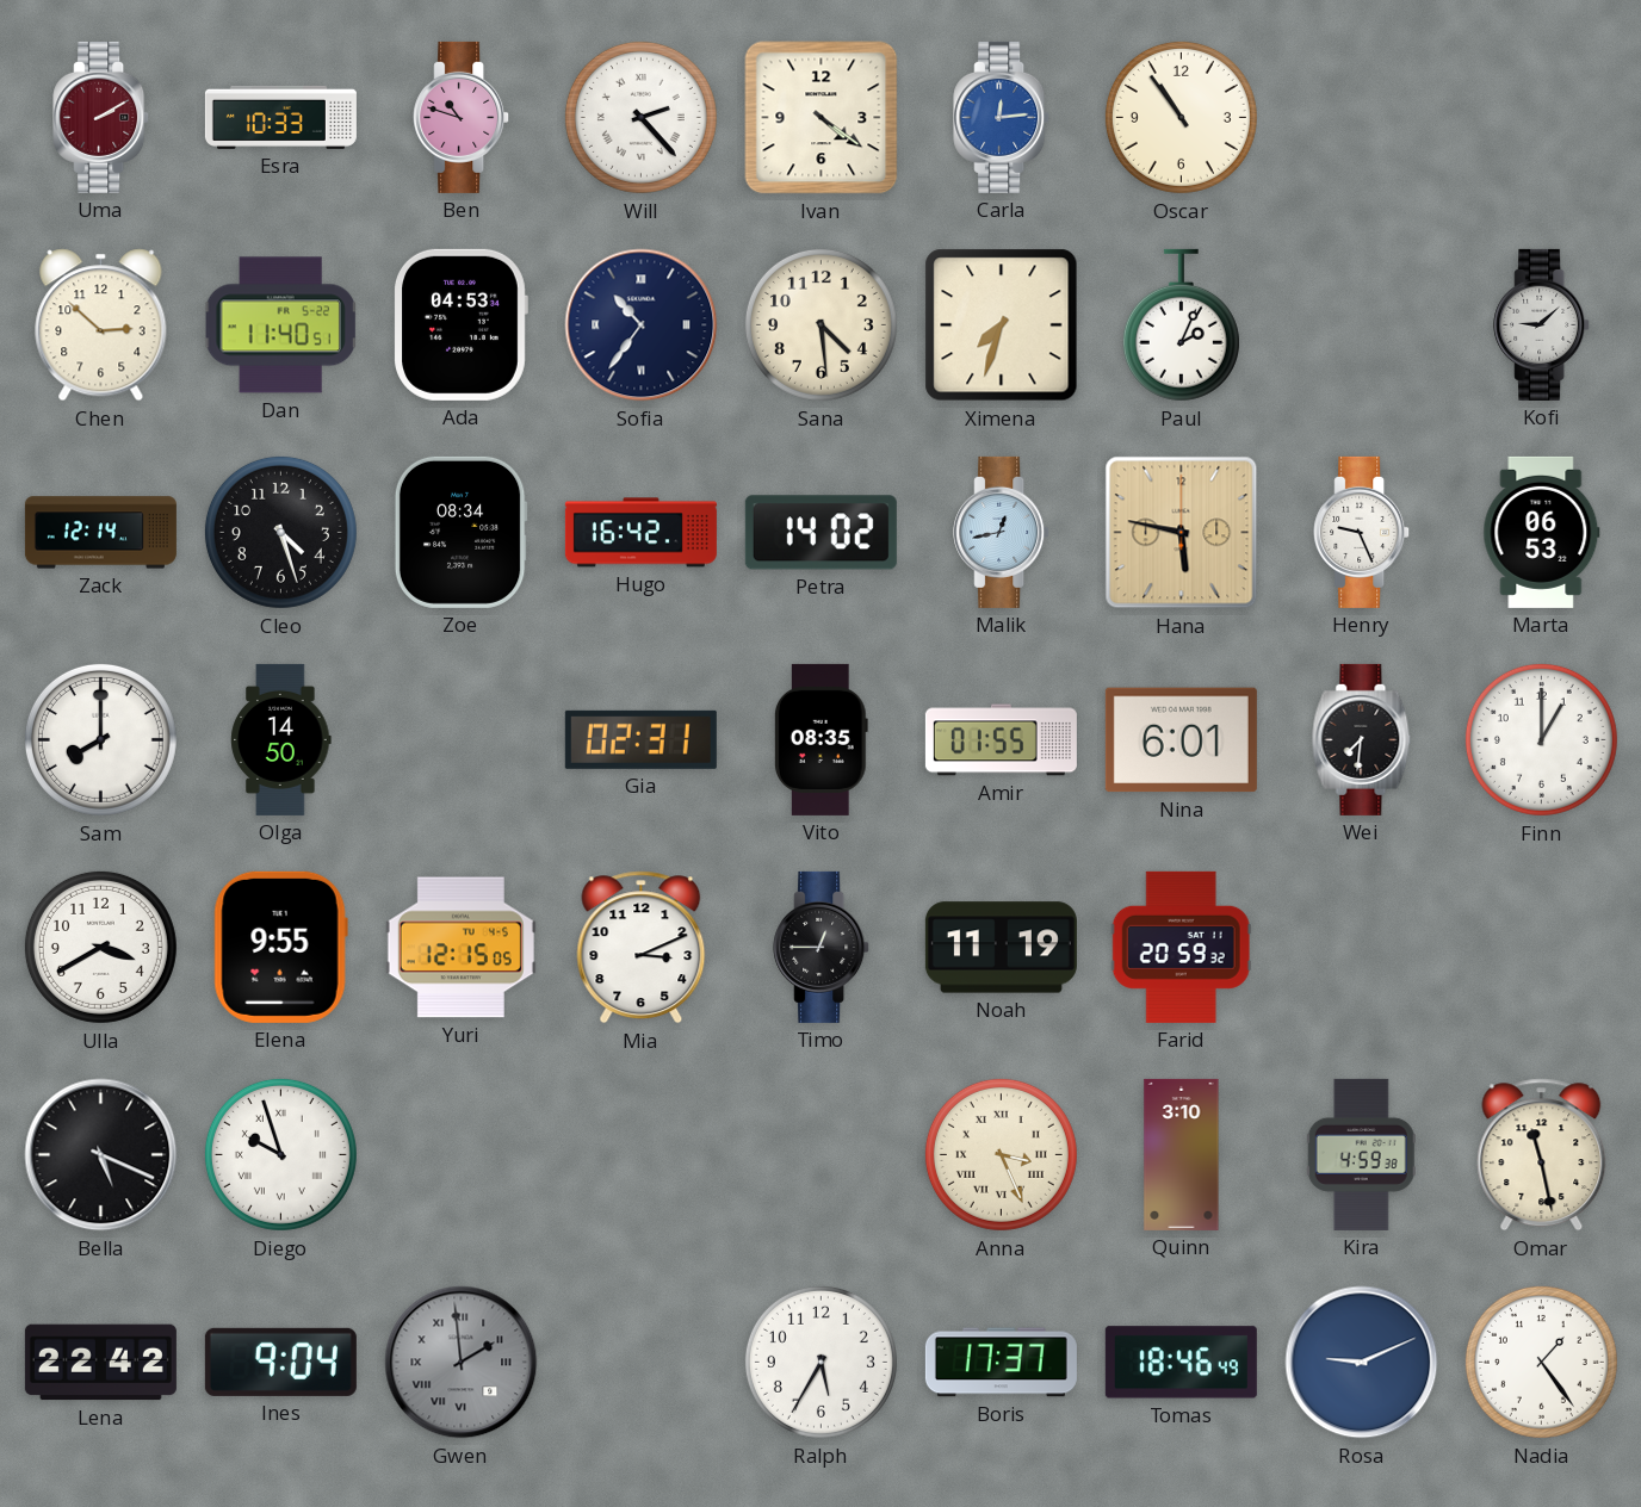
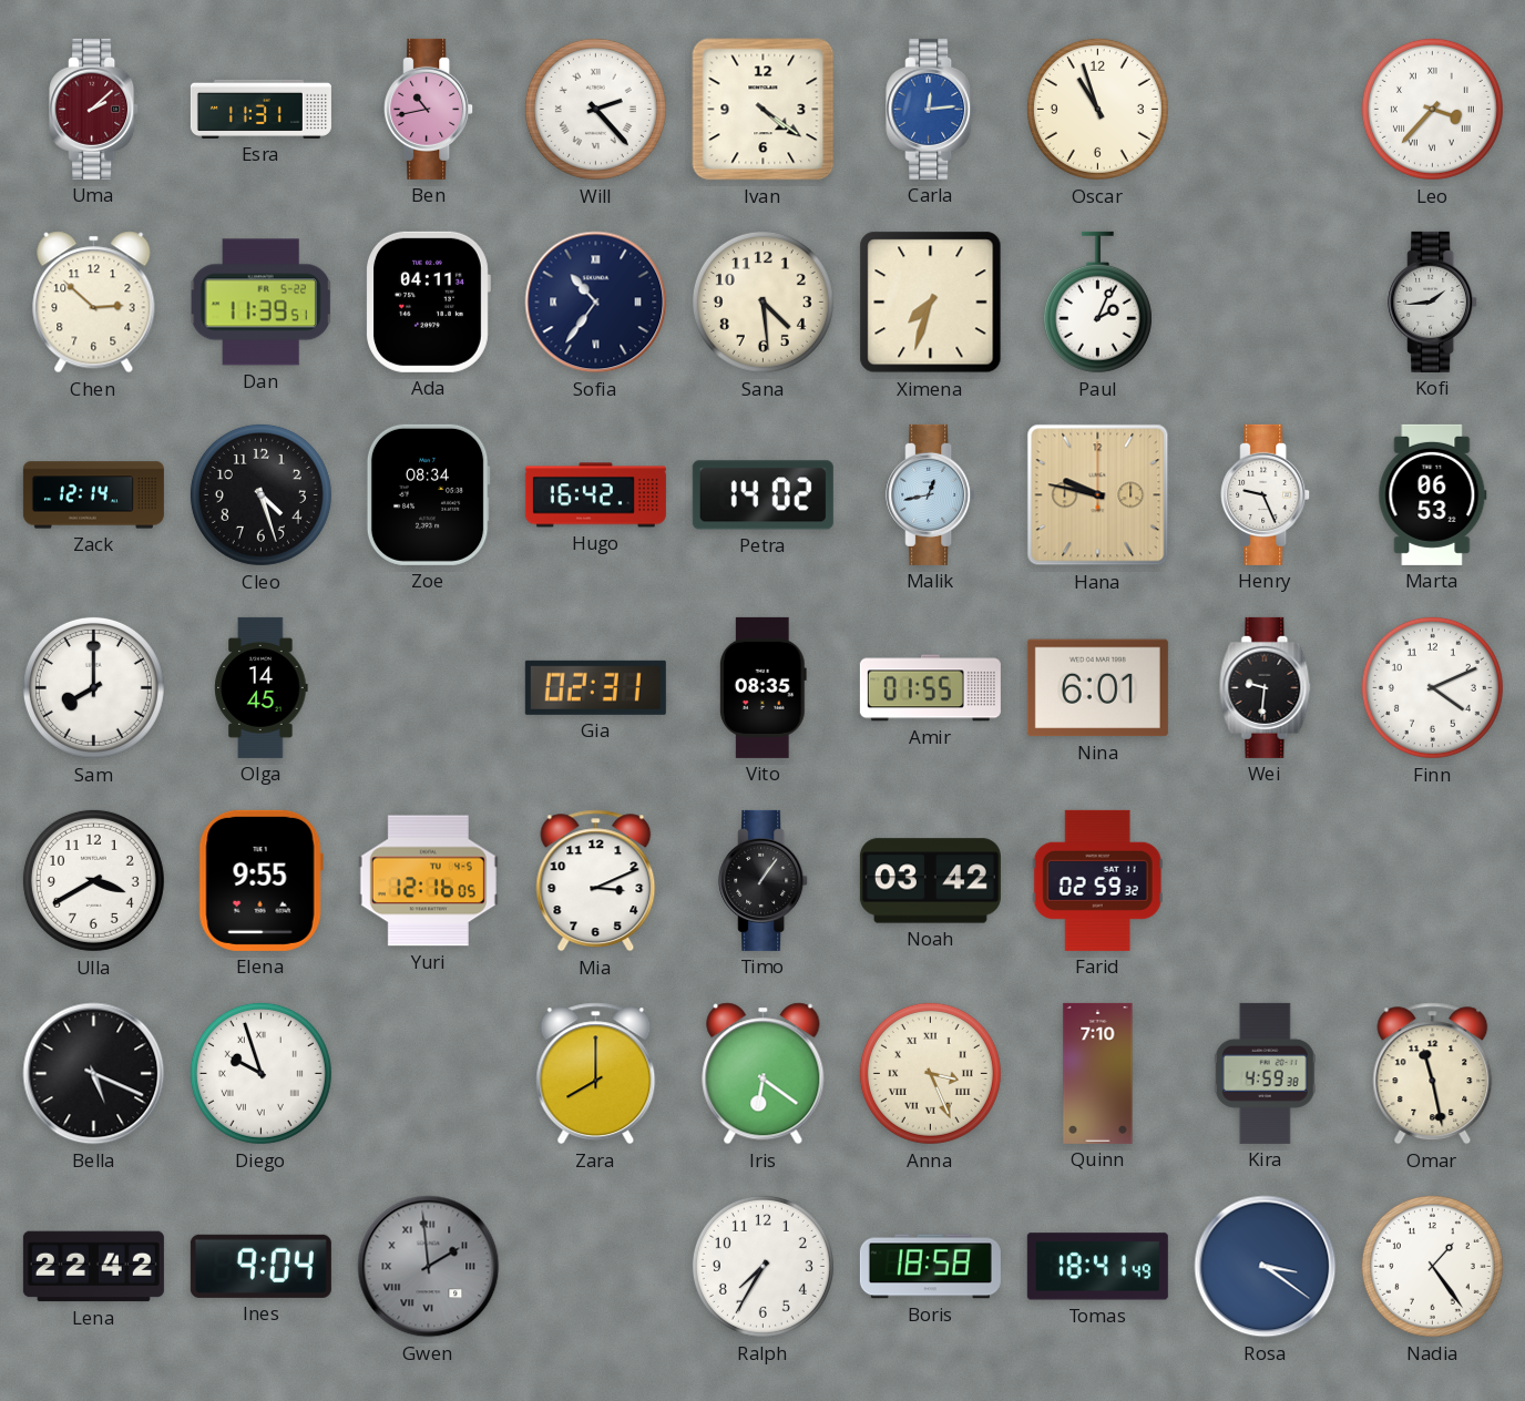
Uma: 2:10 -> 2:08
Esra: 10:33 -> 11:31
Ben: 10:48 -> 10:43
Oscar: 10:54 -> 10:57
Leo: none -> 3:37
Dan: 11:40 -> 11:39
Ada: 04:53 -> 04:11
Kofi: 9:08 -> 1:44
Hana: 5:47 -> 9:47
Olga: 14:50 -> 14:45
Wei: 7:31 -> 9:31
Finn: 1:00 -> 4:11
Yuri: 12:15 -> 12:16
Timo: 12:45 -> 1:06
Noah: 11:19 -> 03:42
Farid: 20:59 -> 02:59
Zara: none -> 8:00
Iris: none -> 6:21
Quinn: 3:10 -> 7:10
Ralph: 5:35 -> 7:35
Boris: 17:37 -> 18:58
Tomas: 18:46 -> 18:41
Rosa: 9:11 -> 3:21
